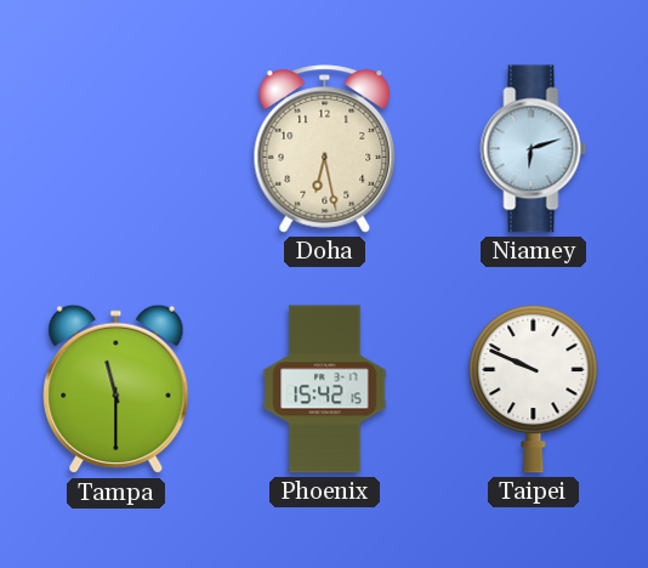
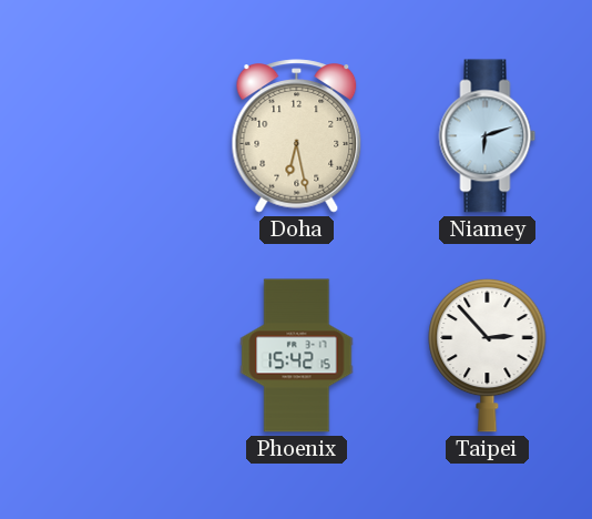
Tampa: 11:30 -> none
Taipei: 9:49 -> 2:53
